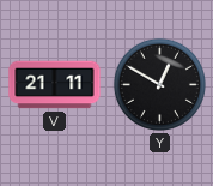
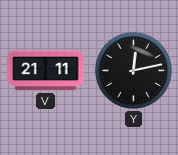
Y: 12:50 -> 12:13
